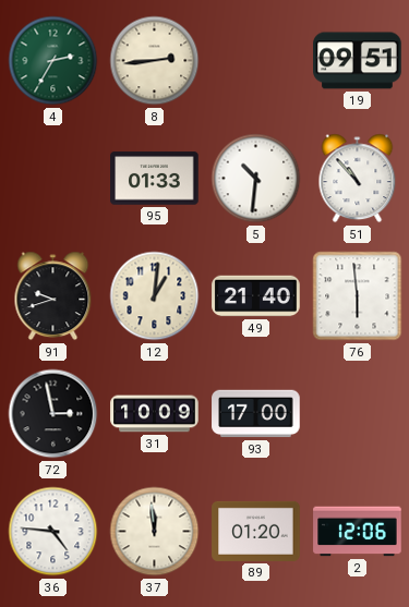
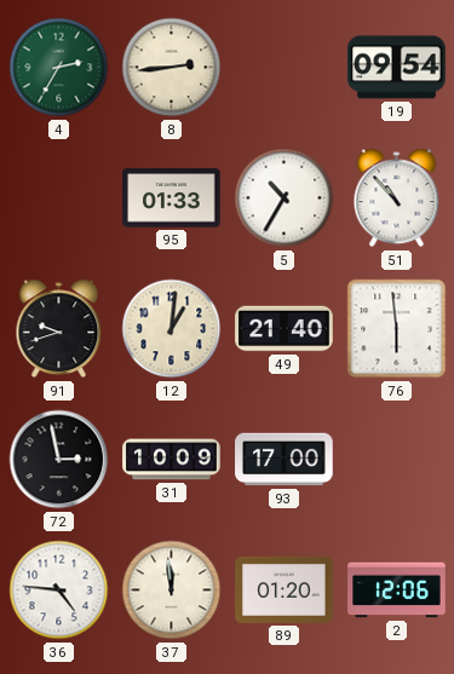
19: 09:51 -> 09:54
5: 10:31 -> 10:35
